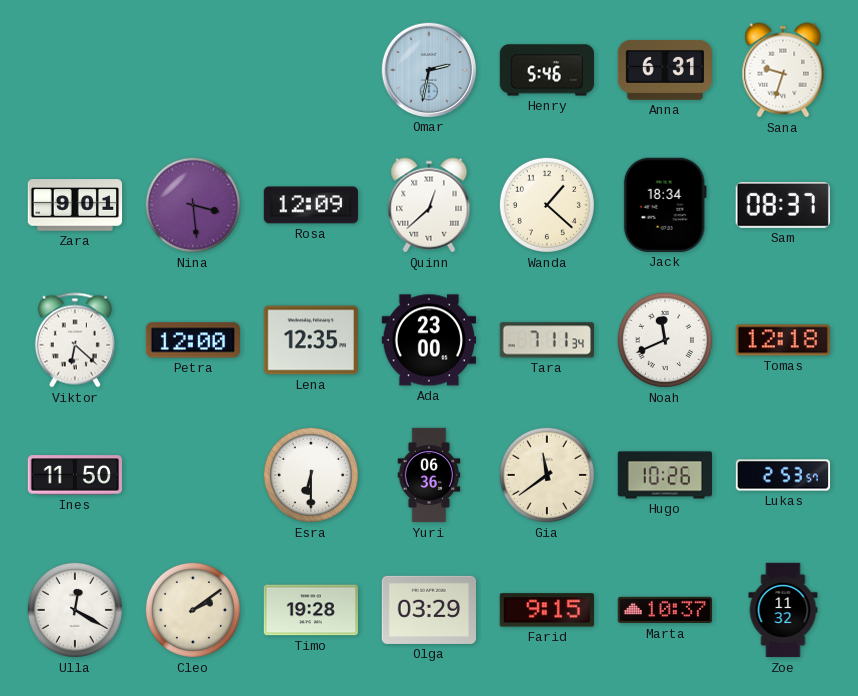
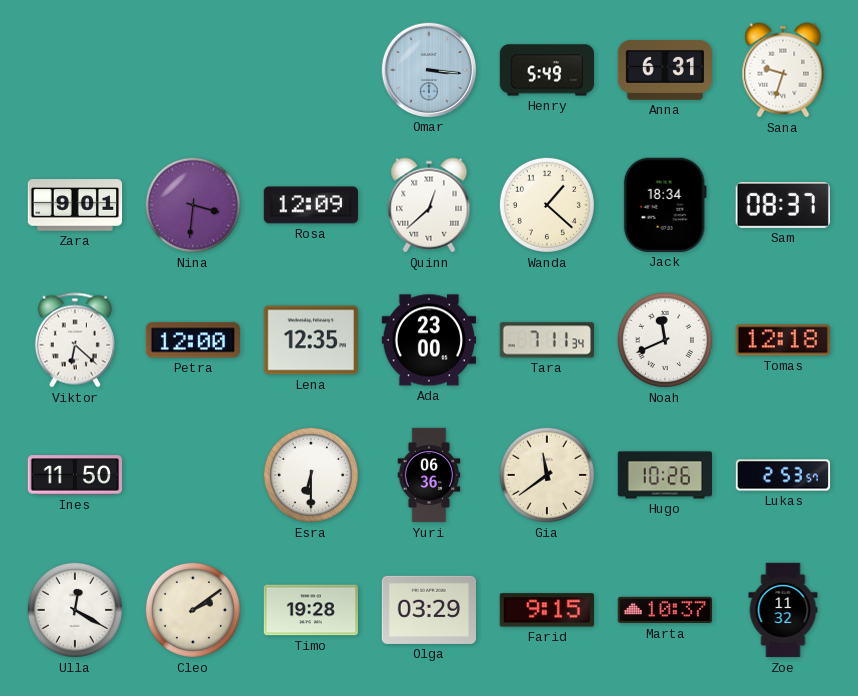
Omar: 2:32 -> 3:16
Henry: 5:46 -> 5:49
Nina: 3:29 -> 3:31
